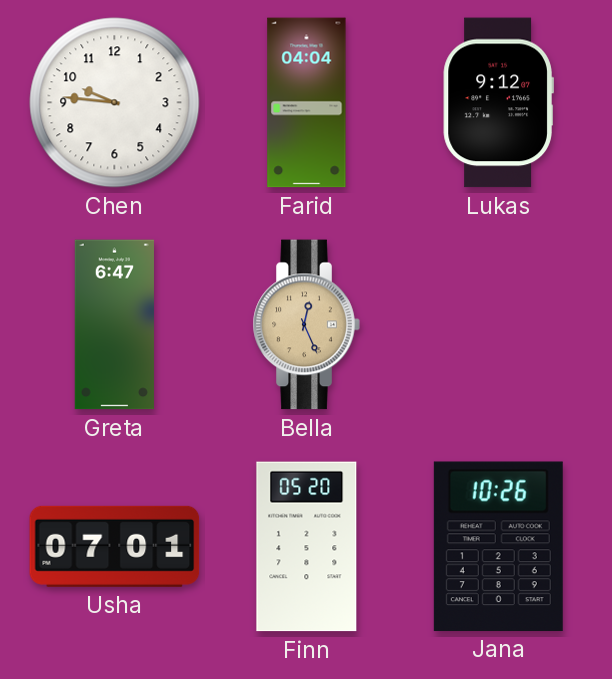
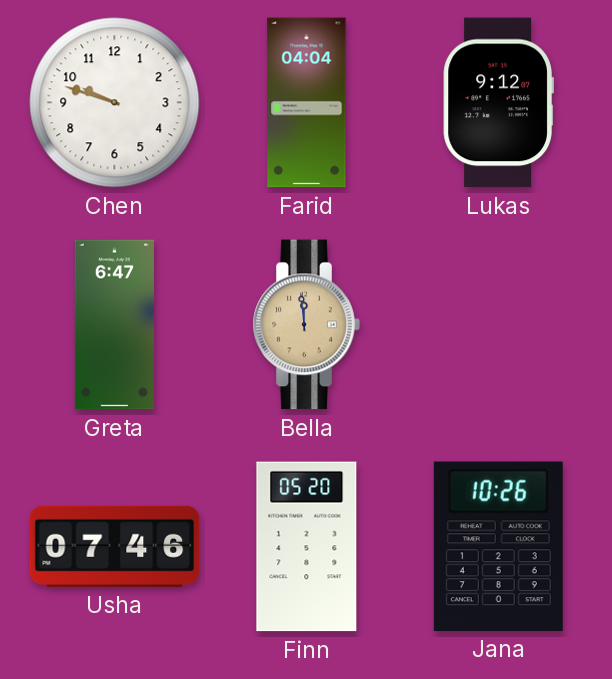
Chen: 9:46 -> 9:48
Bella: 12:26 -> 11:59
Usha: 07:01 -> 07:46
